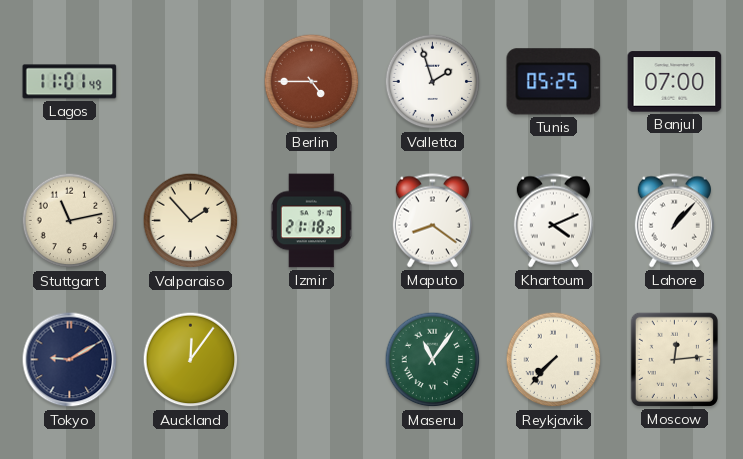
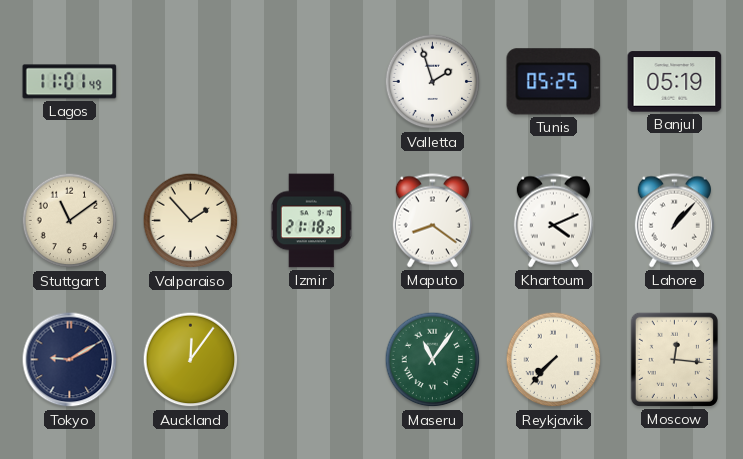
Berlin: 4:45 -> none
Banjul: 07:00 -> 05:19
Stuttgart: 11:13 -> 11:09
Moscow: 12:14 -> 12:16
